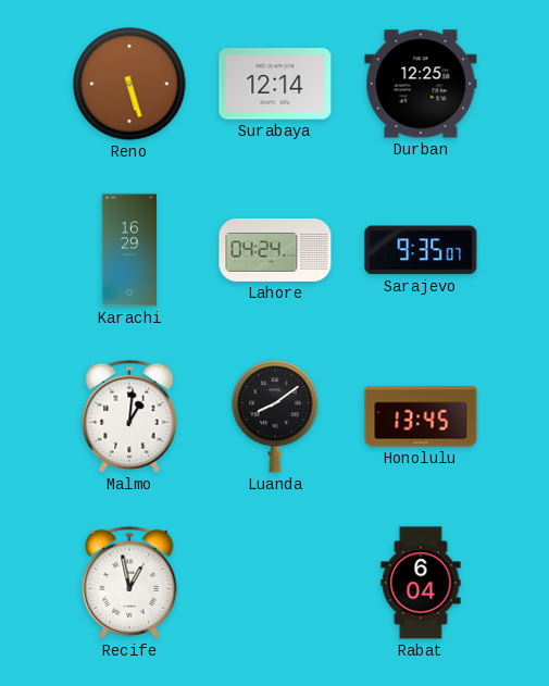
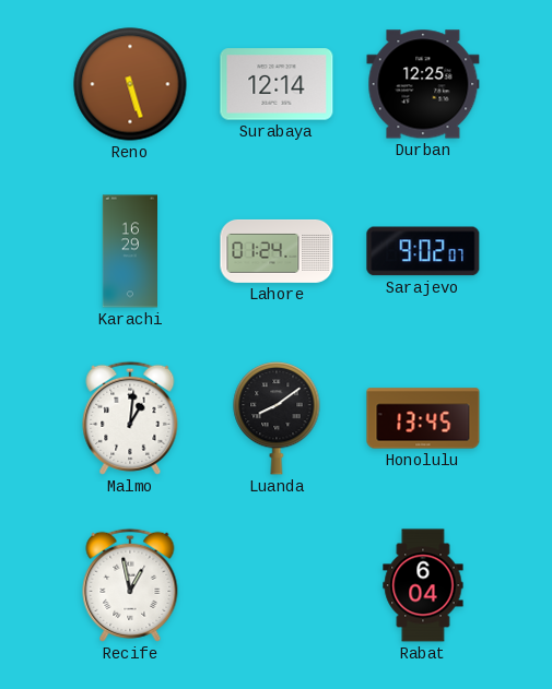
Lahore: 04:24 -> 01:24
Sarajevo: 9:35 -> 9:02
